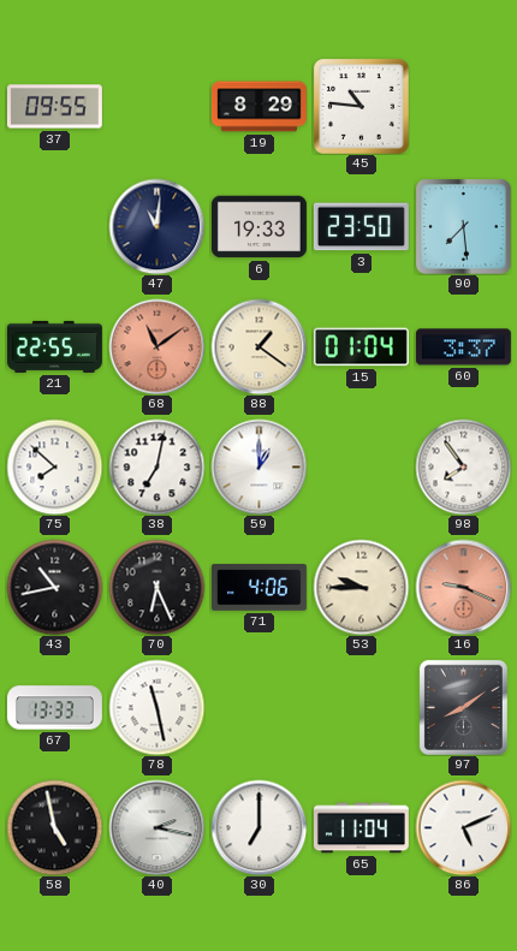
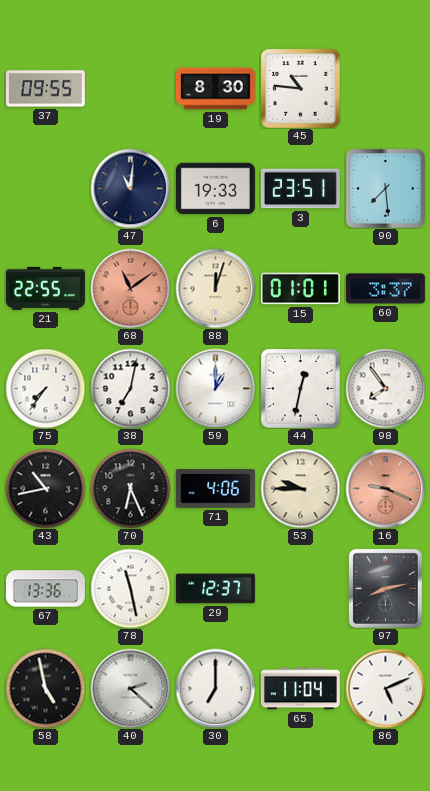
19: 8:29 -> 8:30
3: 23:50 -> 23:51
88: 1:21 -> 12:03
15: 01:04 -> 01:01
75: 7:52 -> 7:36
44: none -> 12:32
67: 13:33 -> 13:36
29: none -> 12:37
97: 8:09 -> 8:13
40: 2:17 -> 2:22
